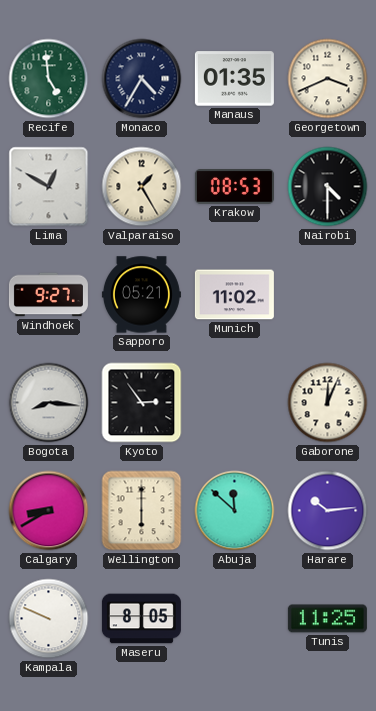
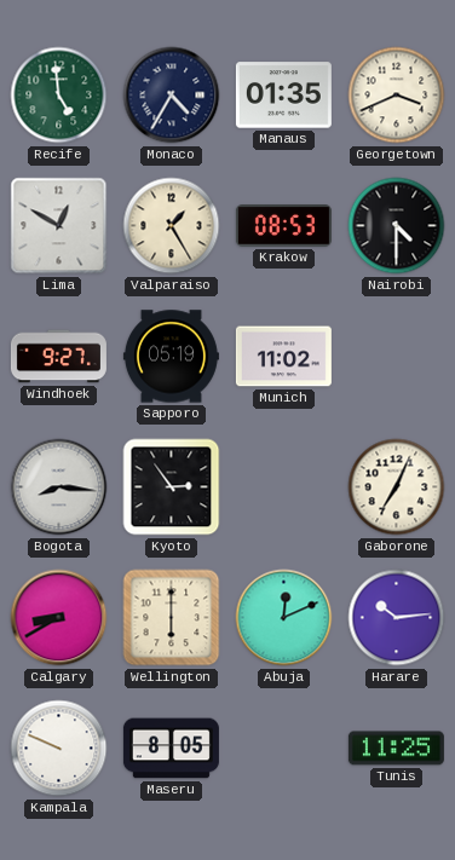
Sapporo: 05:21 -> 05:19
Gaborone: 12:04 -> 7:04
Abuja: 11:52 -> 12:11
